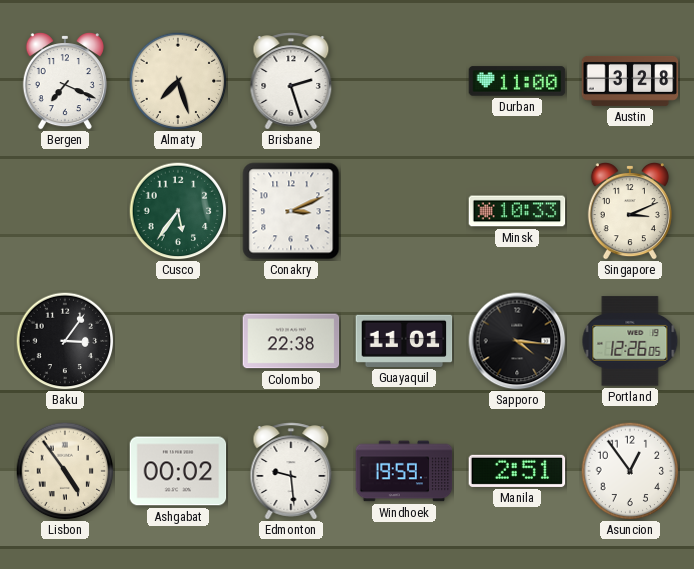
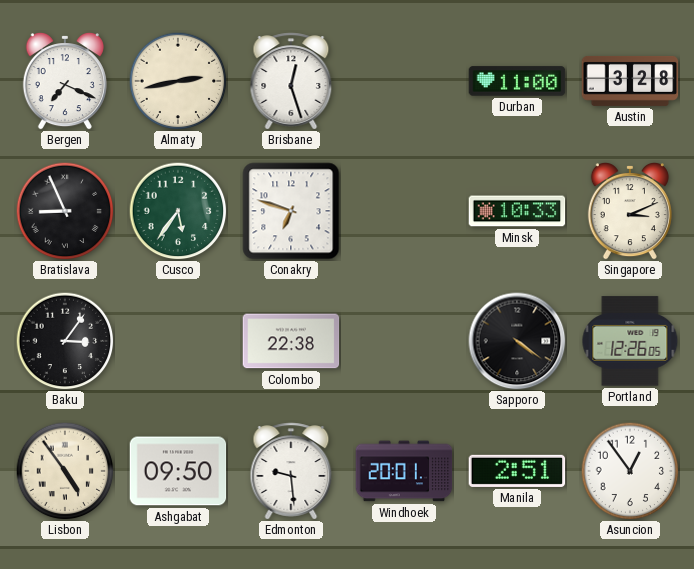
Almaty: 7:27 -> 2:43
Brisbane: 2:27 -> 12:27
Bratislava: none -> 8:56
Conakry: 3:11 -> 6:48
Guayaquil: 11:01 -> none
Sapporo: 4:16 -> 4:21
Ashgabat: 00:02 -> 09:50
Windhoek: 19:59 -> 20:01
